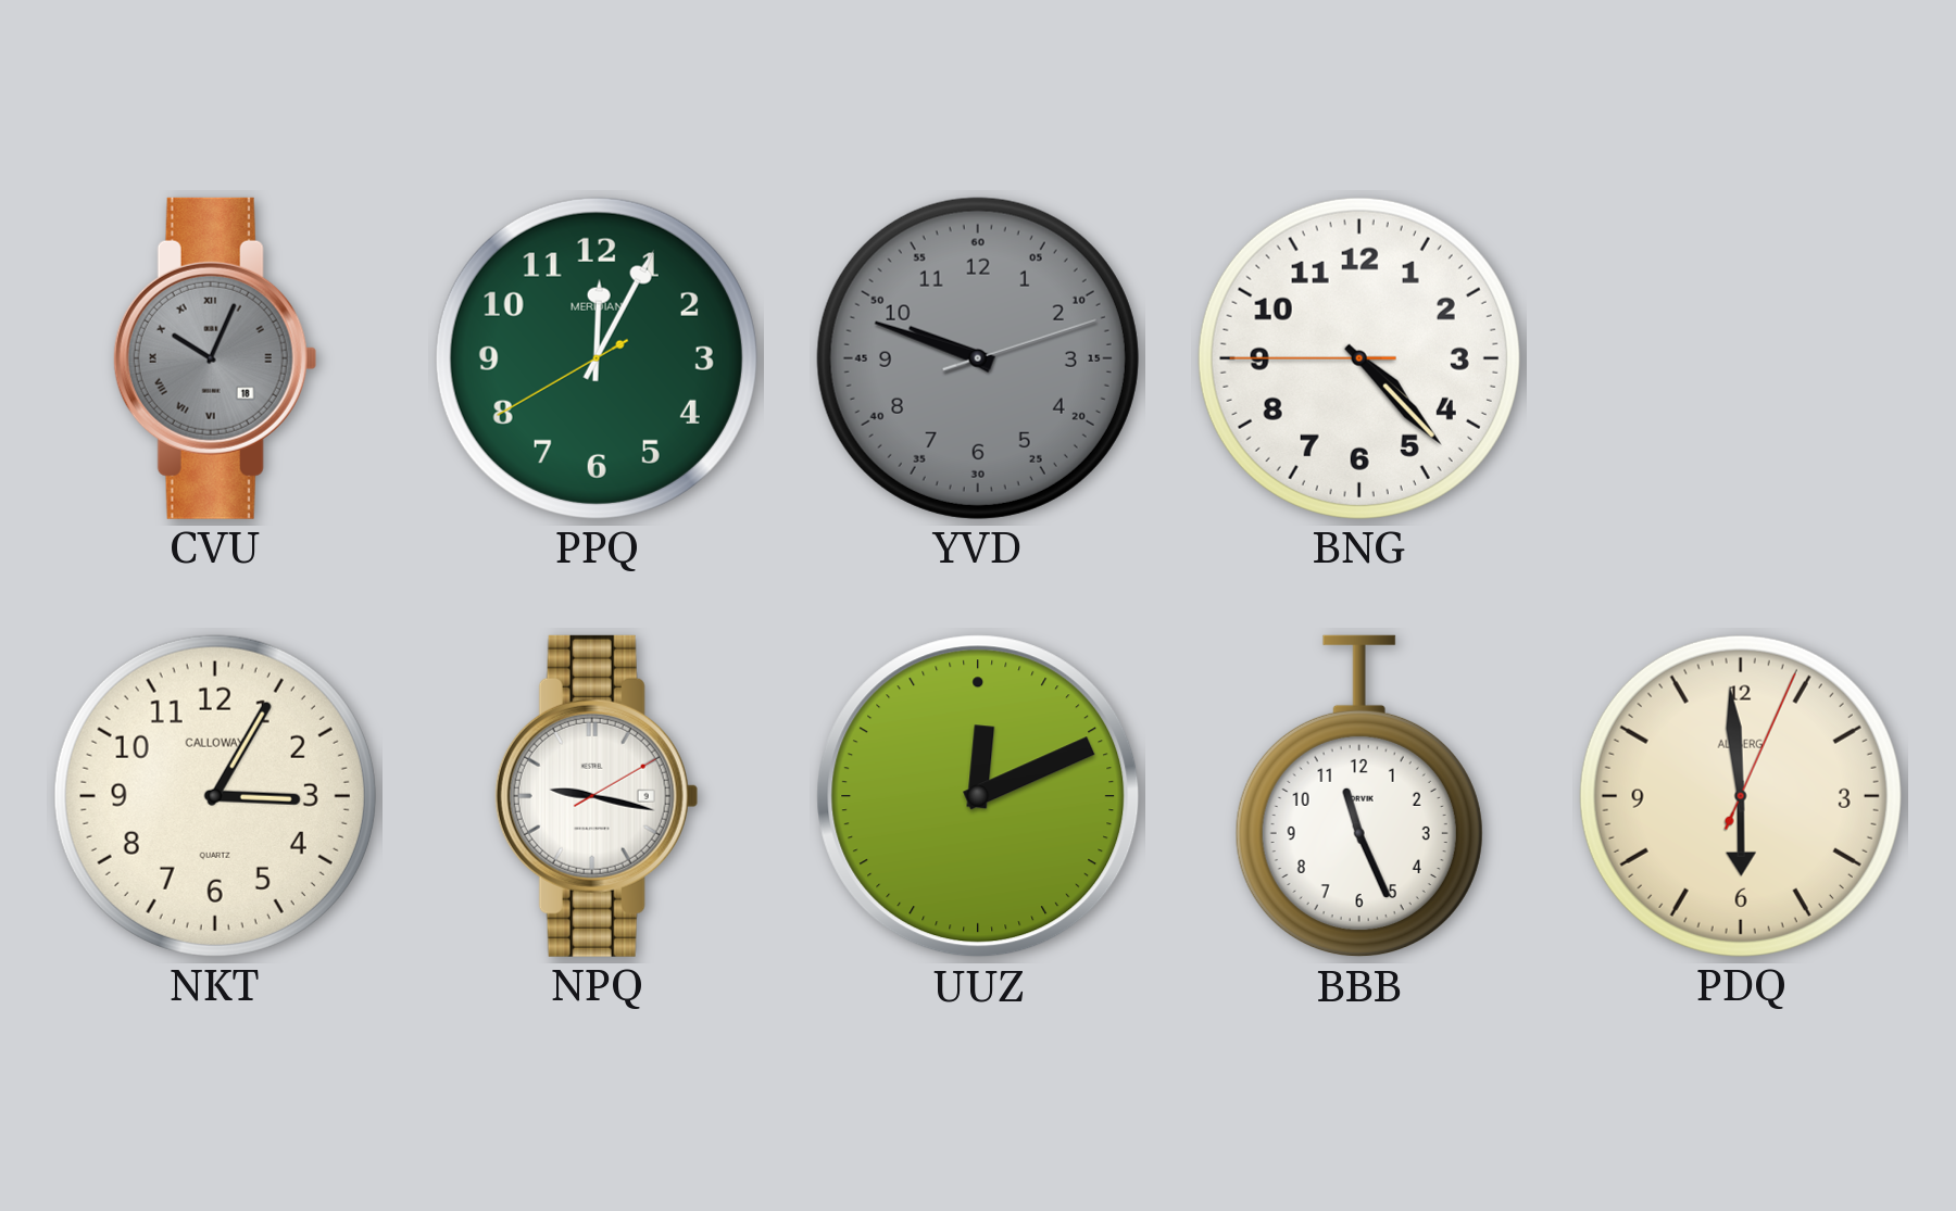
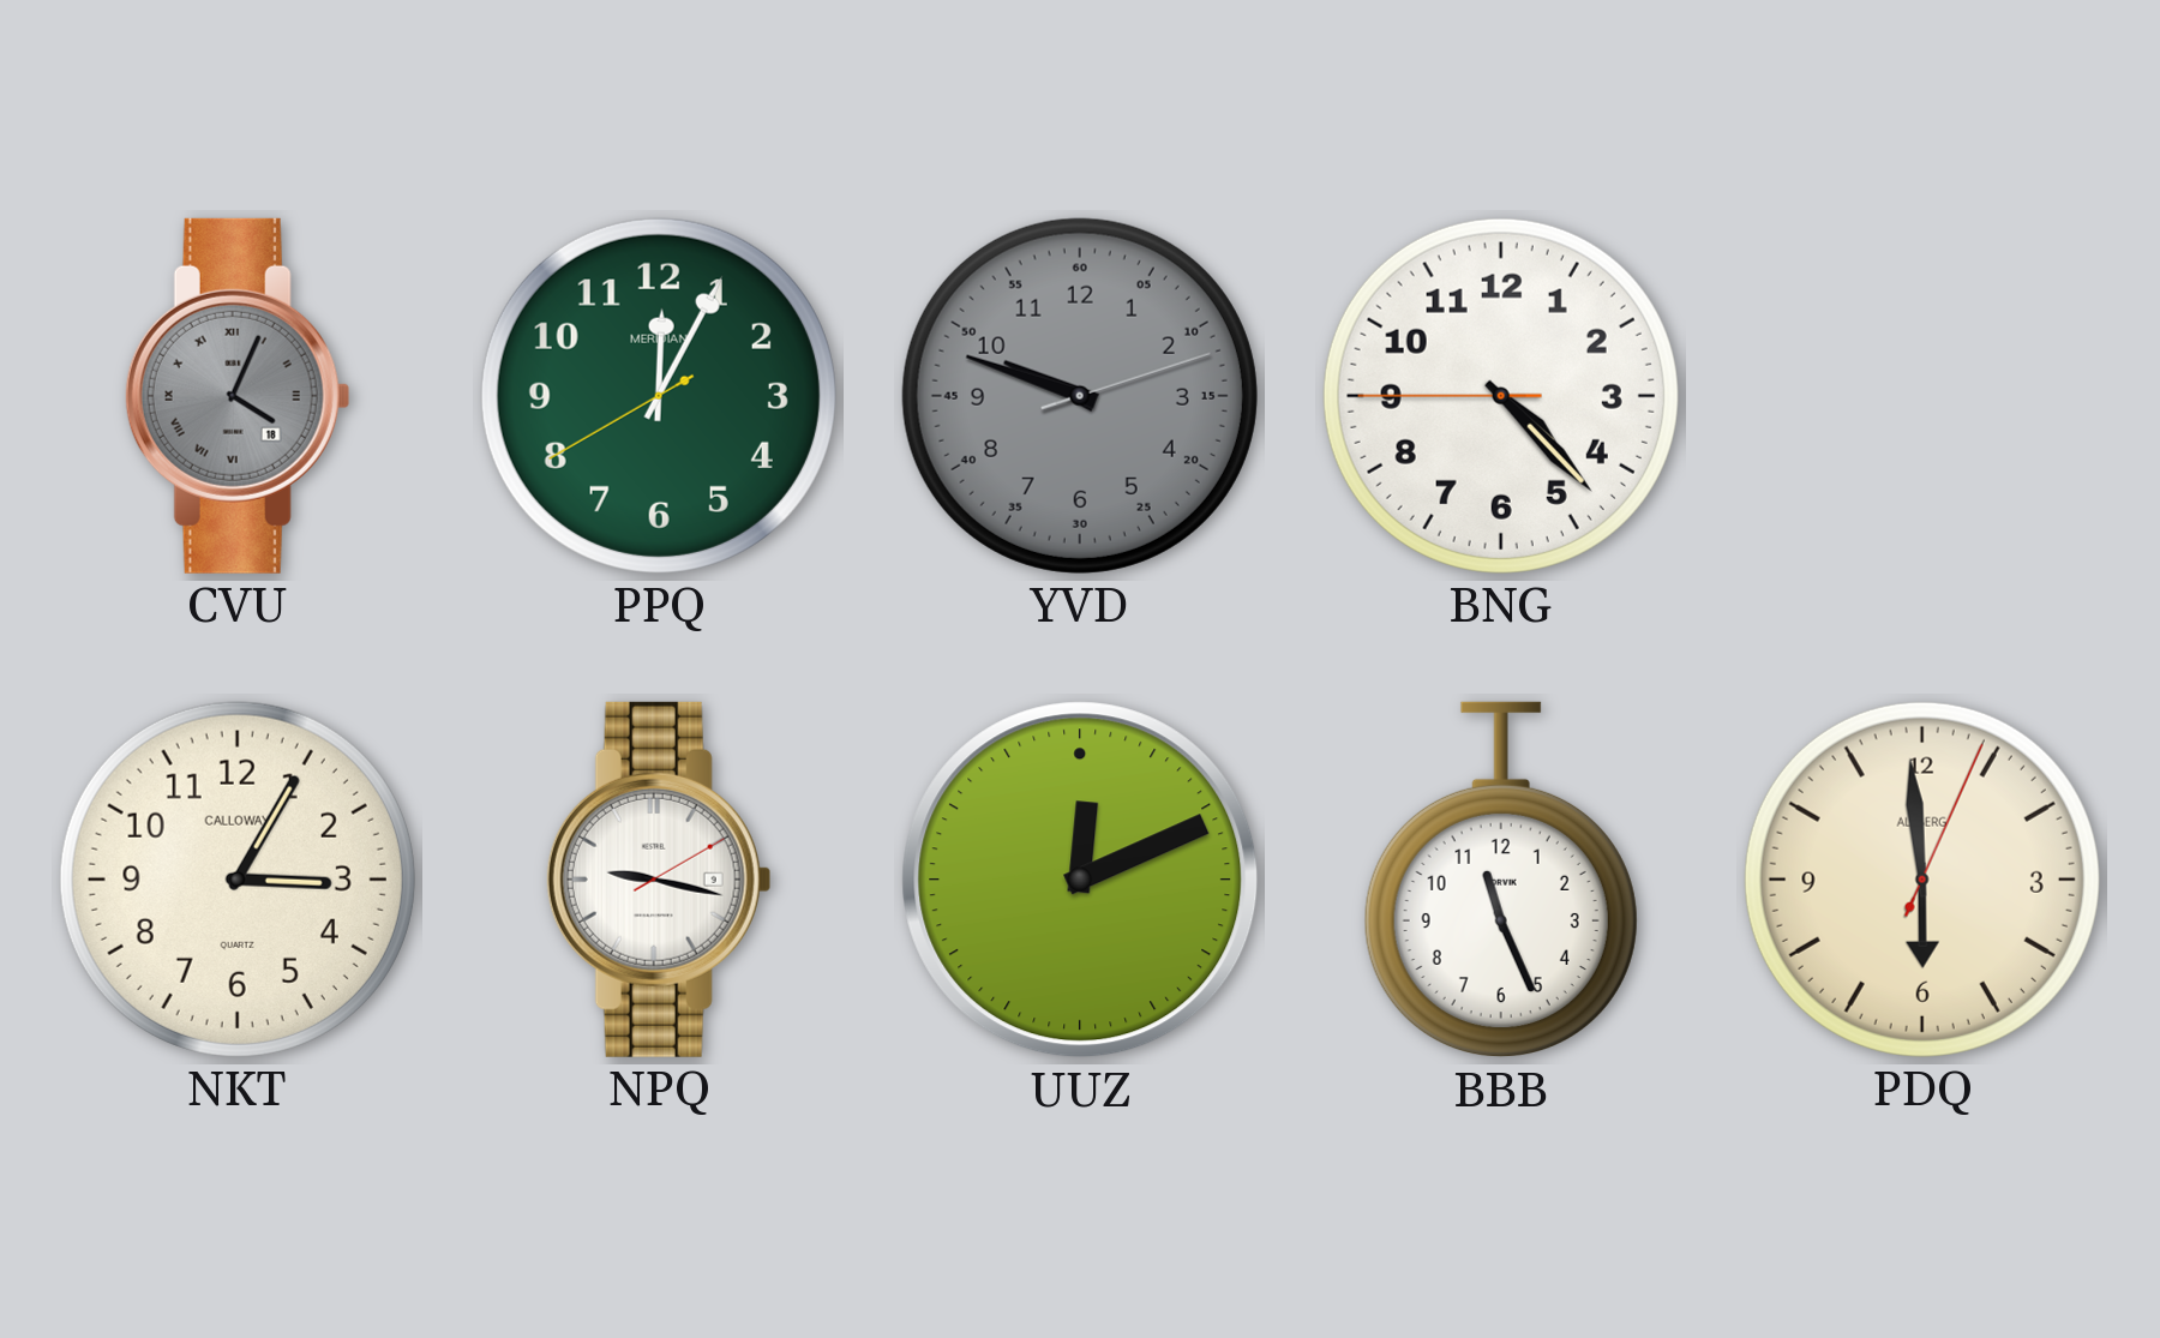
CVU: 10:04 -> 4:04
